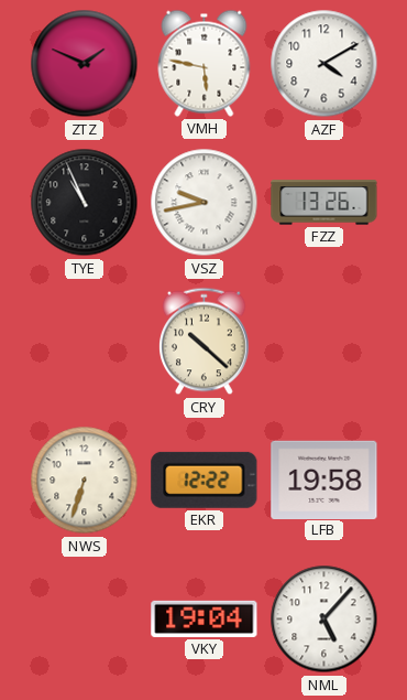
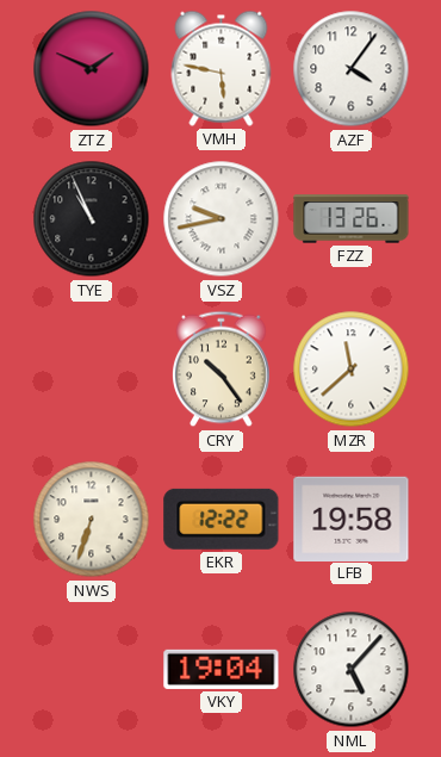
AZF: 4:10 -> 4:06
CRY: 10:22 -> 10:24
MZR: none -> 11:38
